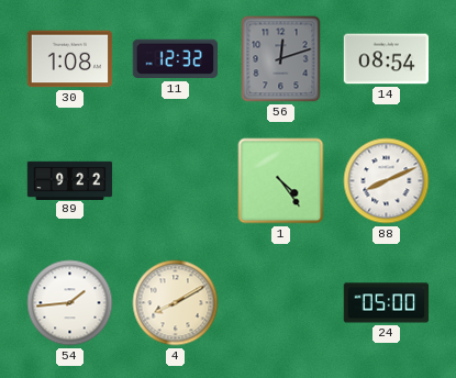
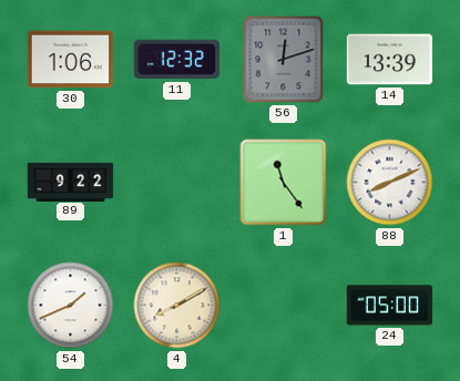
30: 1:08 -> 1:06
14: 08:54 -> 13:39
1: 4:24 -> 11:24
54: 1:44 -> 1:41
